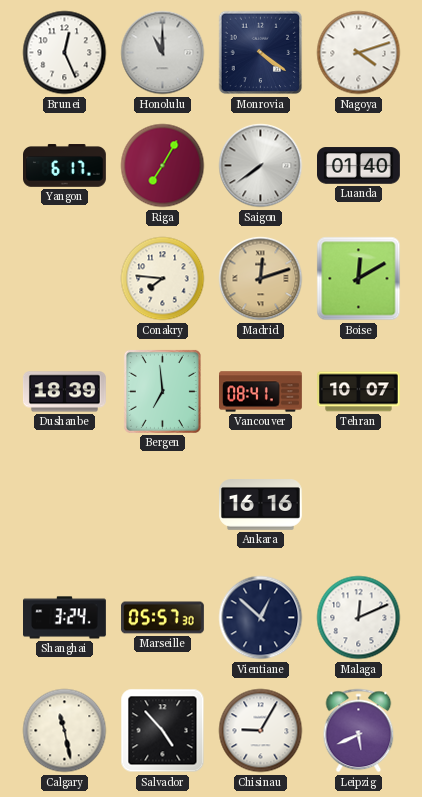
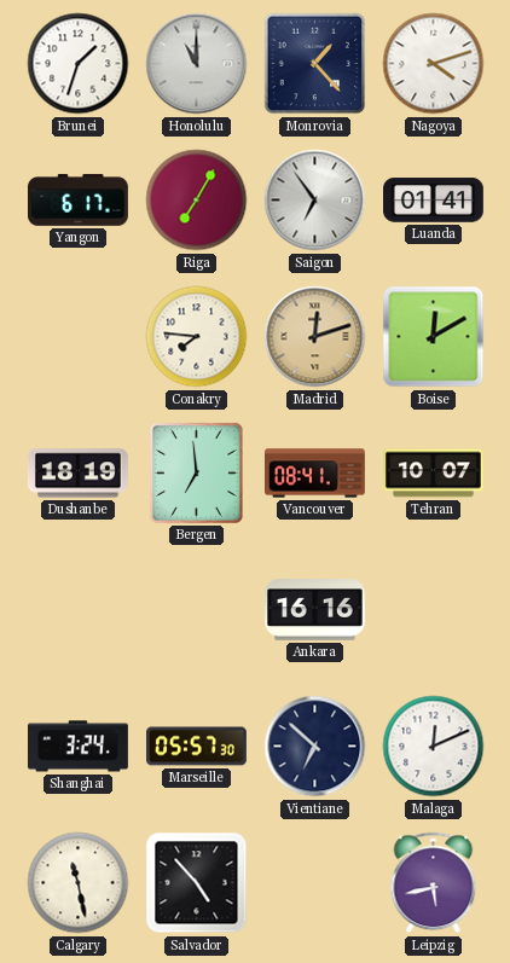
Brunei: 12:26 -> 1:33
Monrovia: 4:21 -> 1:23
Saigon: 7:39 -> 6:54
Luanda: 01:40 -> 01:41
Dushanbe: 18:39 -> 18:19
Vientiane: 12:52 -> 6:52
Chisinau: 9:05 -> none
Leipzig: 5:41 -> 5:43
